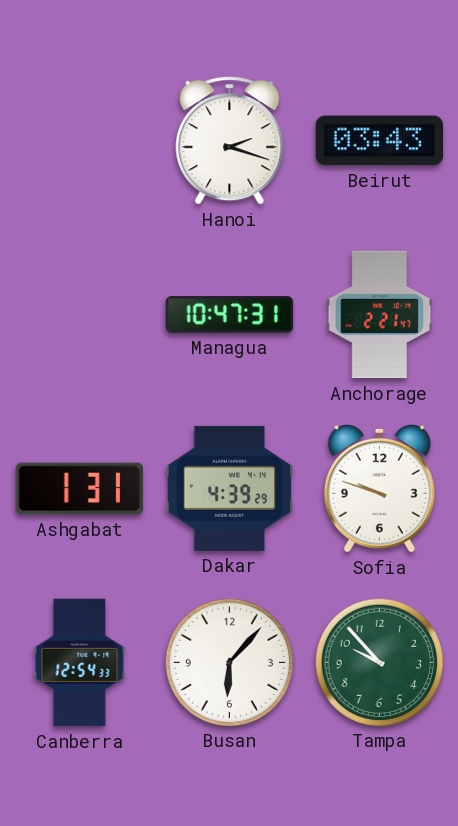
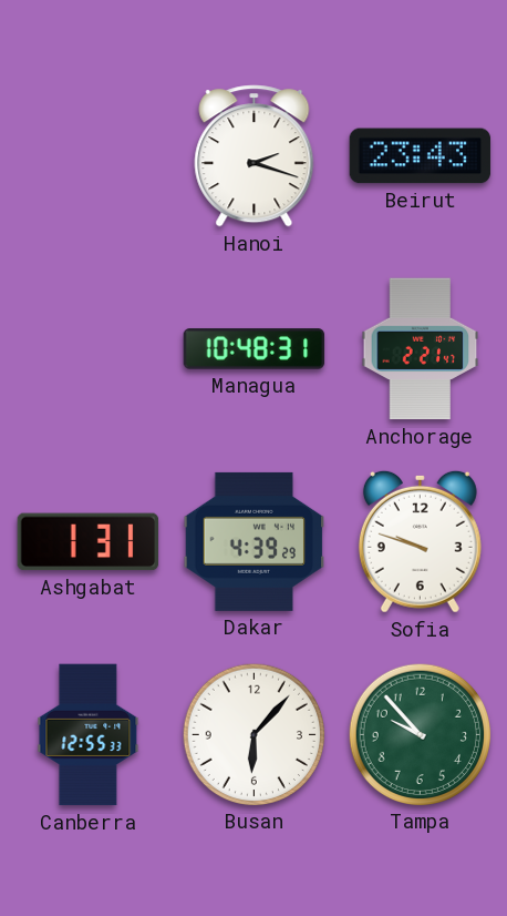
Beirut: 03:43 -> 23:43
Managua: 10:47 -> 10:48
Canberra: 12:54 -> 12:55
